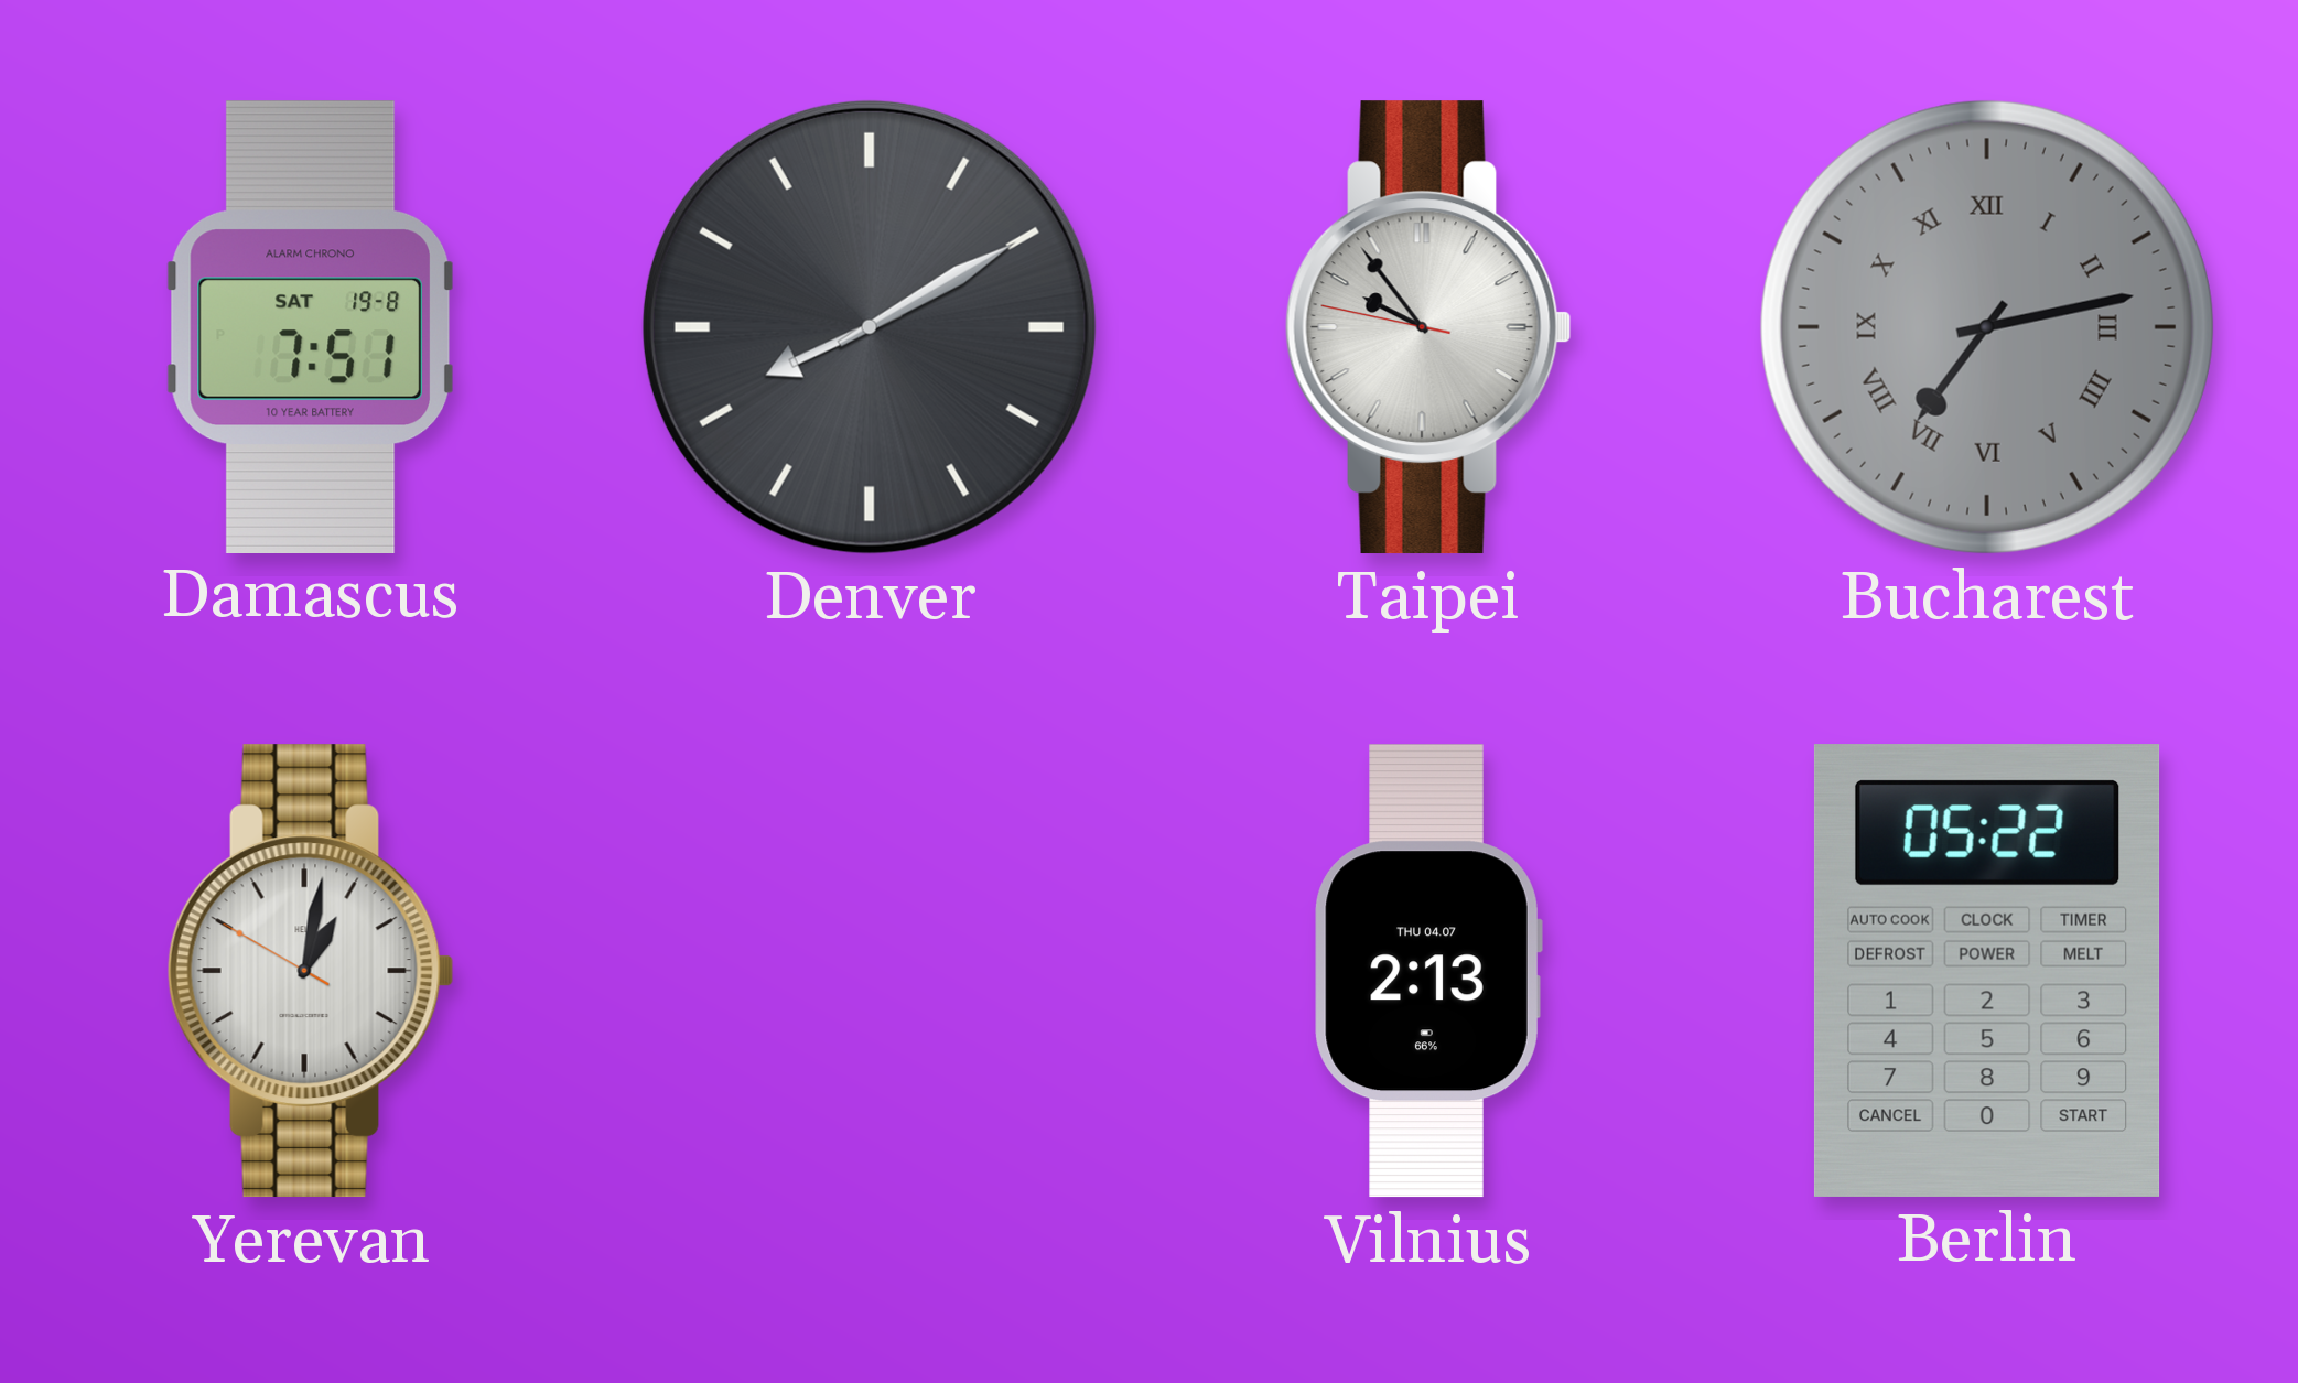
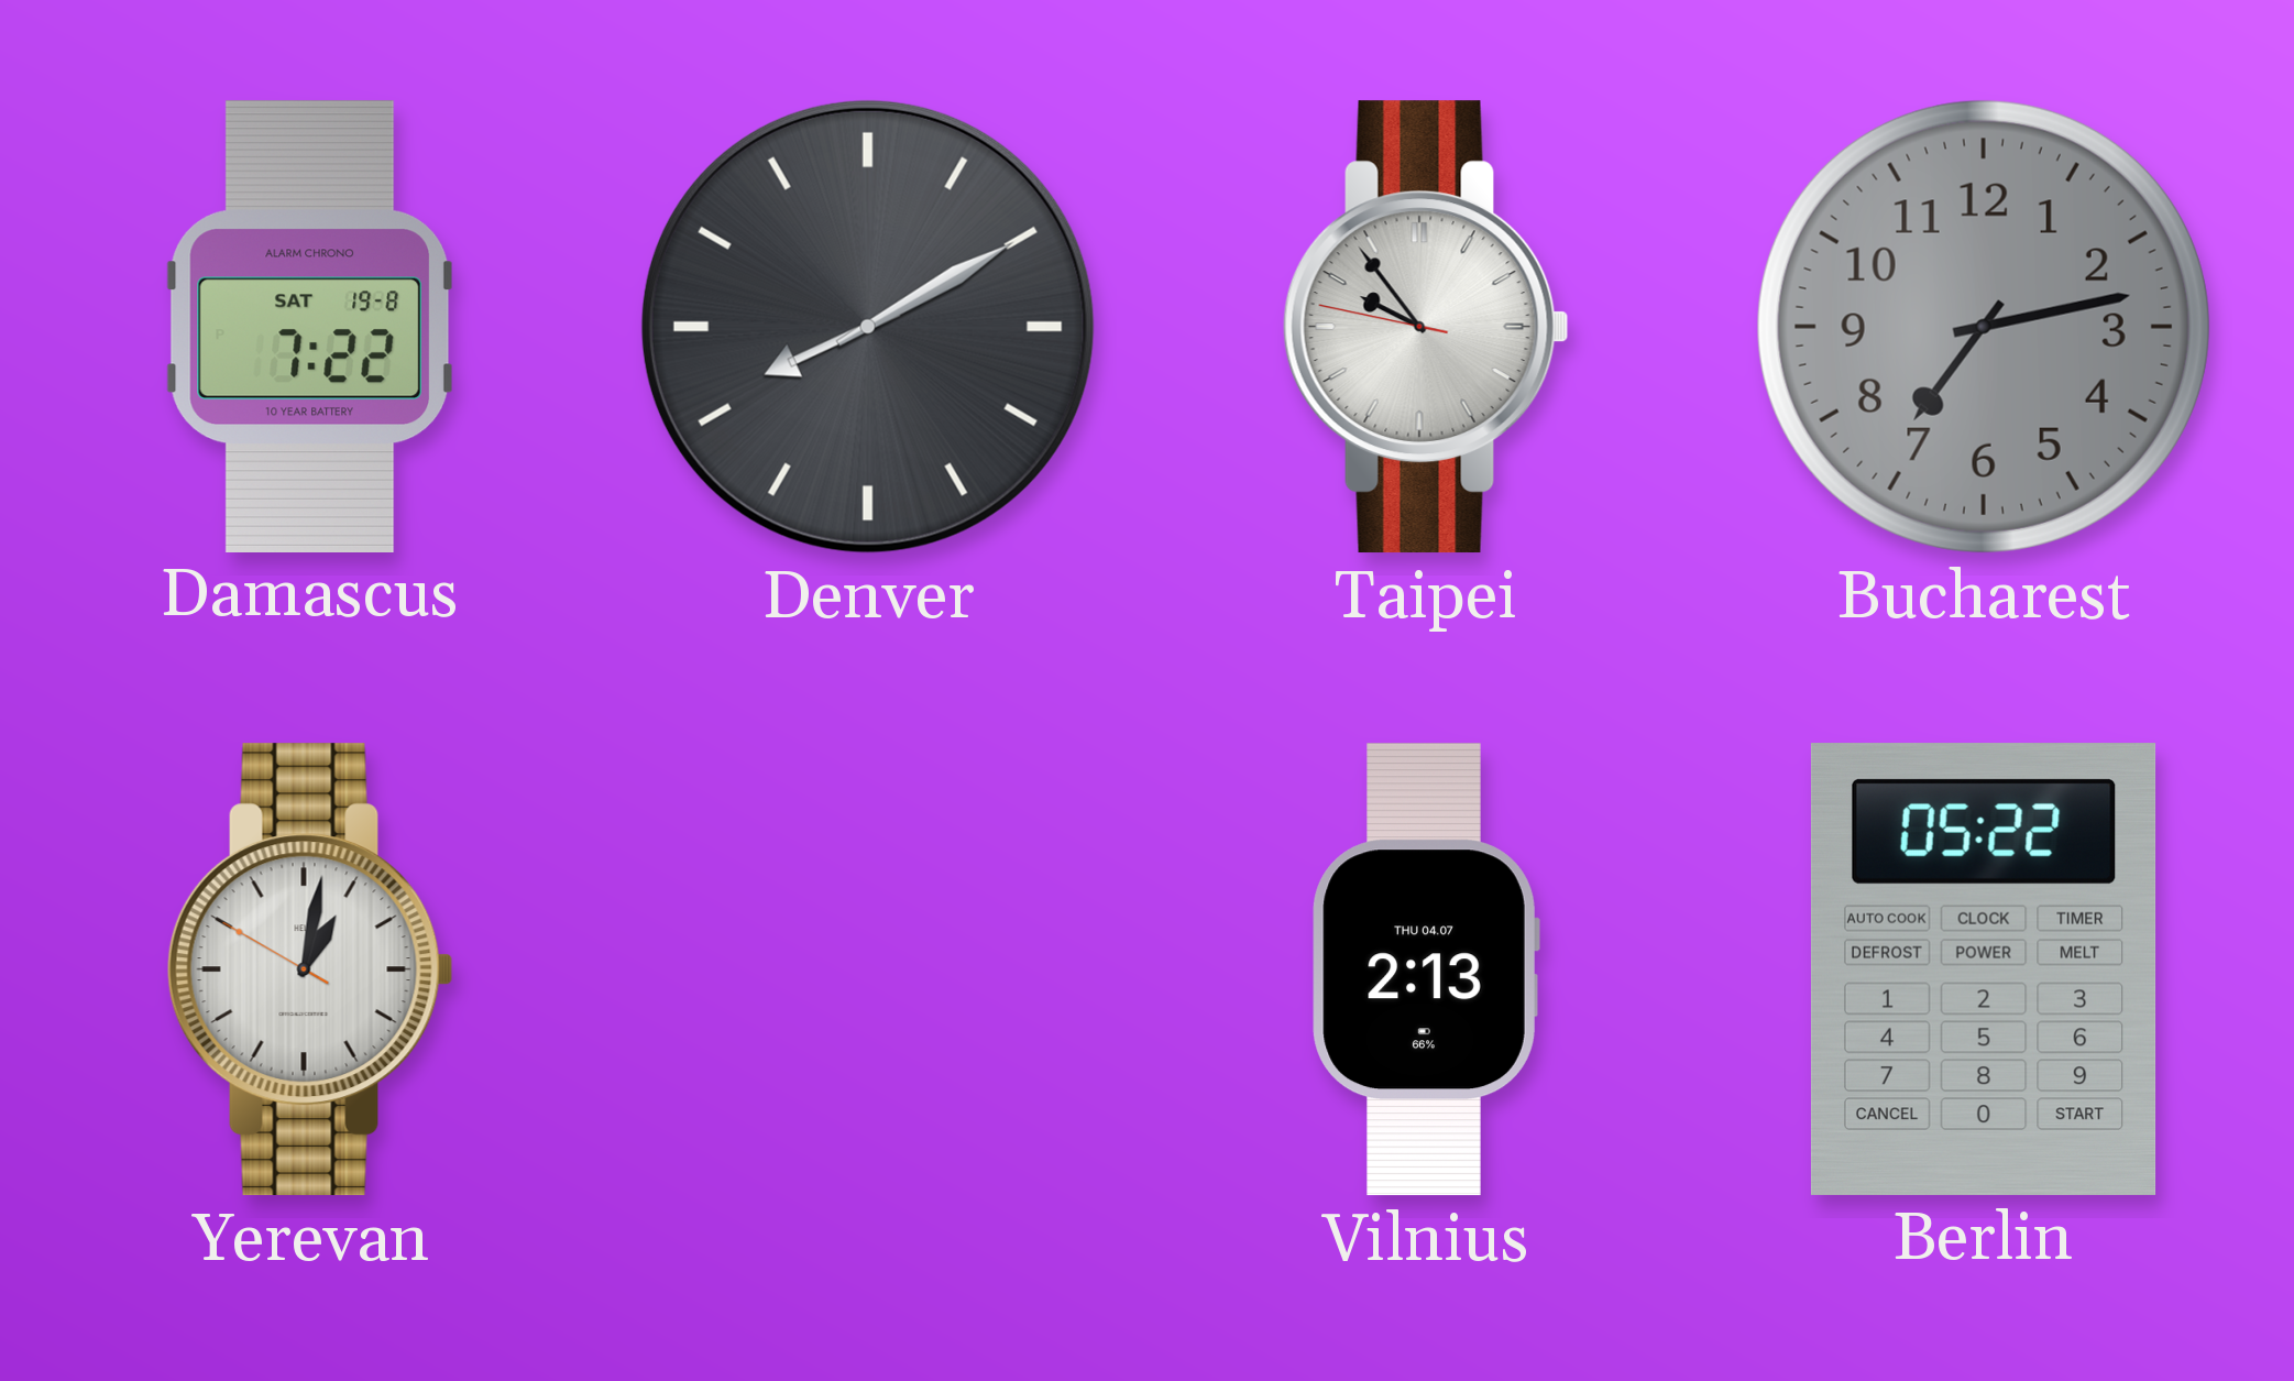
Damascus: 7:51 -> 7:22
Bucharest numerals: Roman -> Arabic
